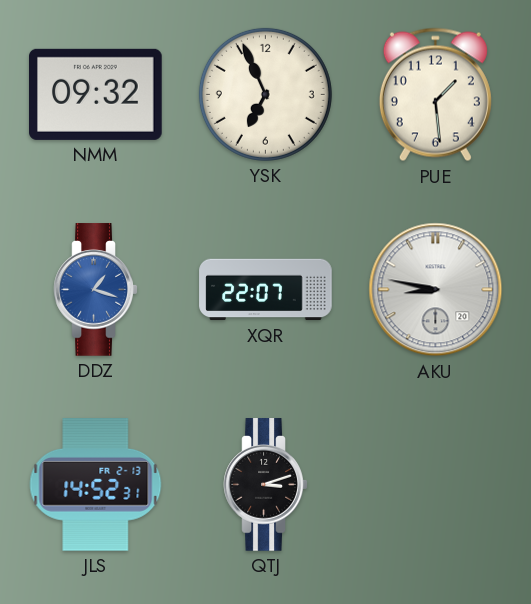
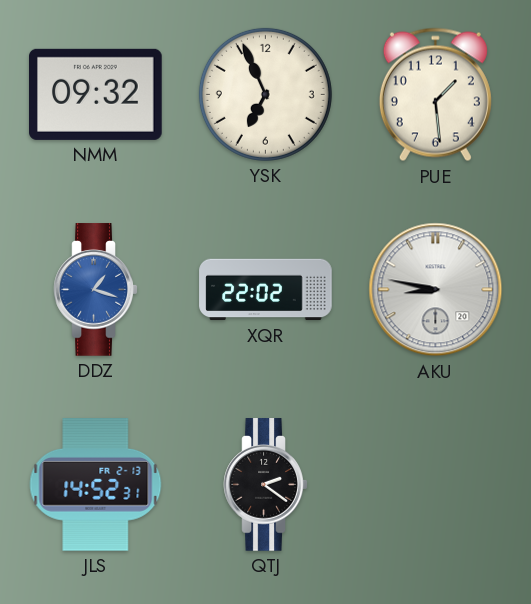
XQR: 22:07 -> 22:02
QTJ: 3:12 -> 2:21
